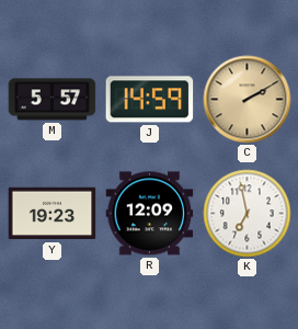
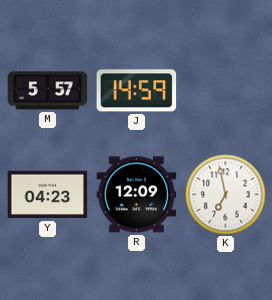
C: 2:10 -> none
Y: 19:23 -> 04:23
